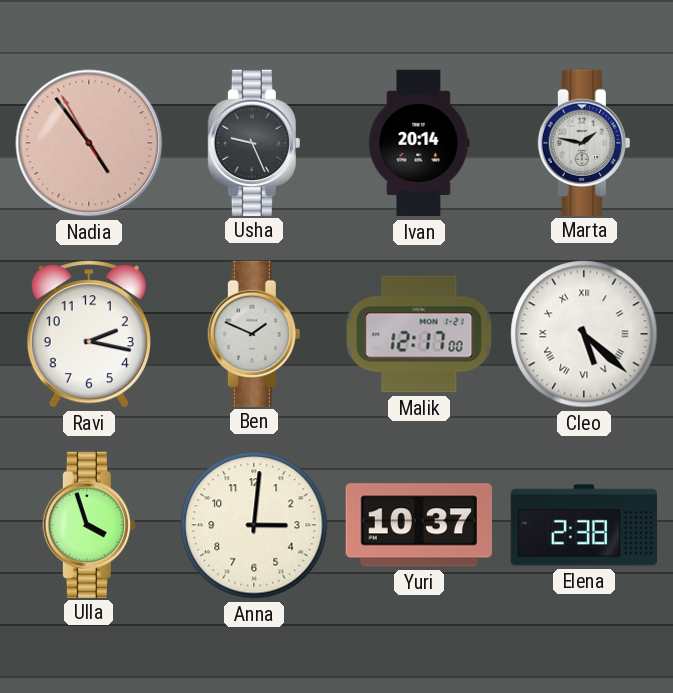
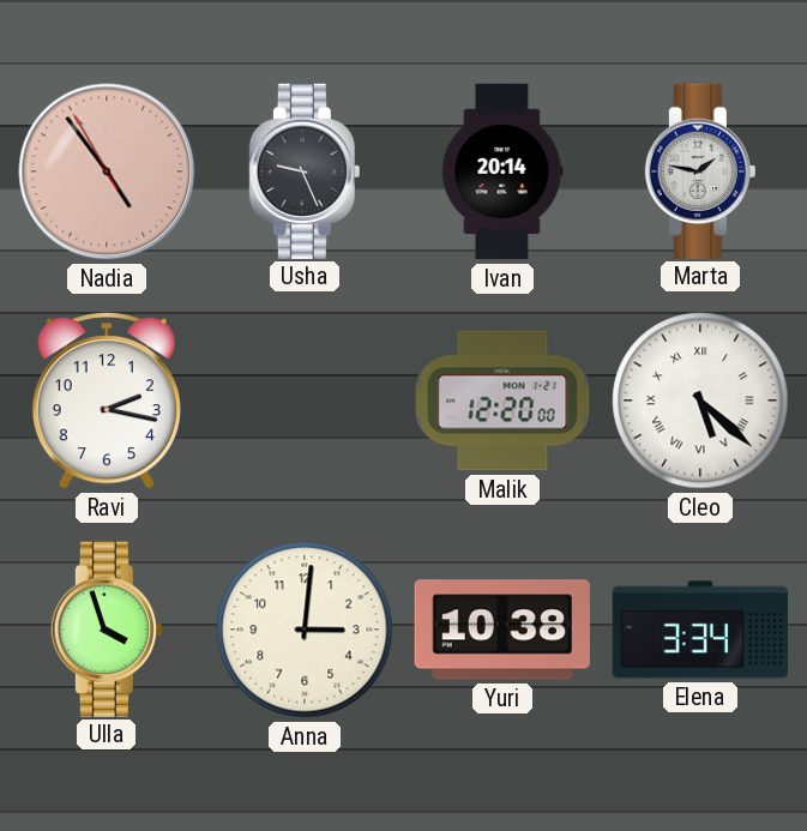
Ben: 1:49 -> none
Malik: 12:17 -> 12:20
Yuri: 10:37 -> 10:38
Elena: 2:38 -> 3:34
